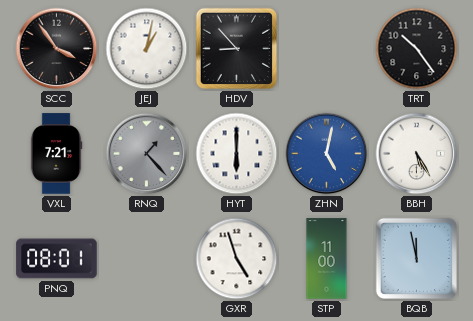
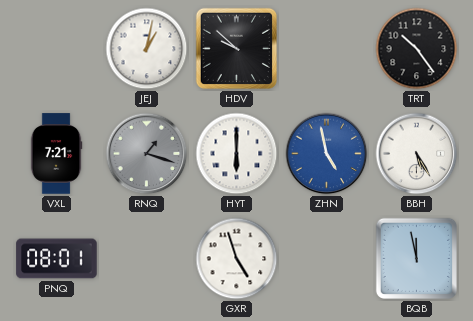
SCC: 3:54 -> none
HDV: 8:53 -> 9:52
RNQ: 1:23 -> 1:18
ZHN: 5:02 -> 4:58
STP: 11:00 -> none
